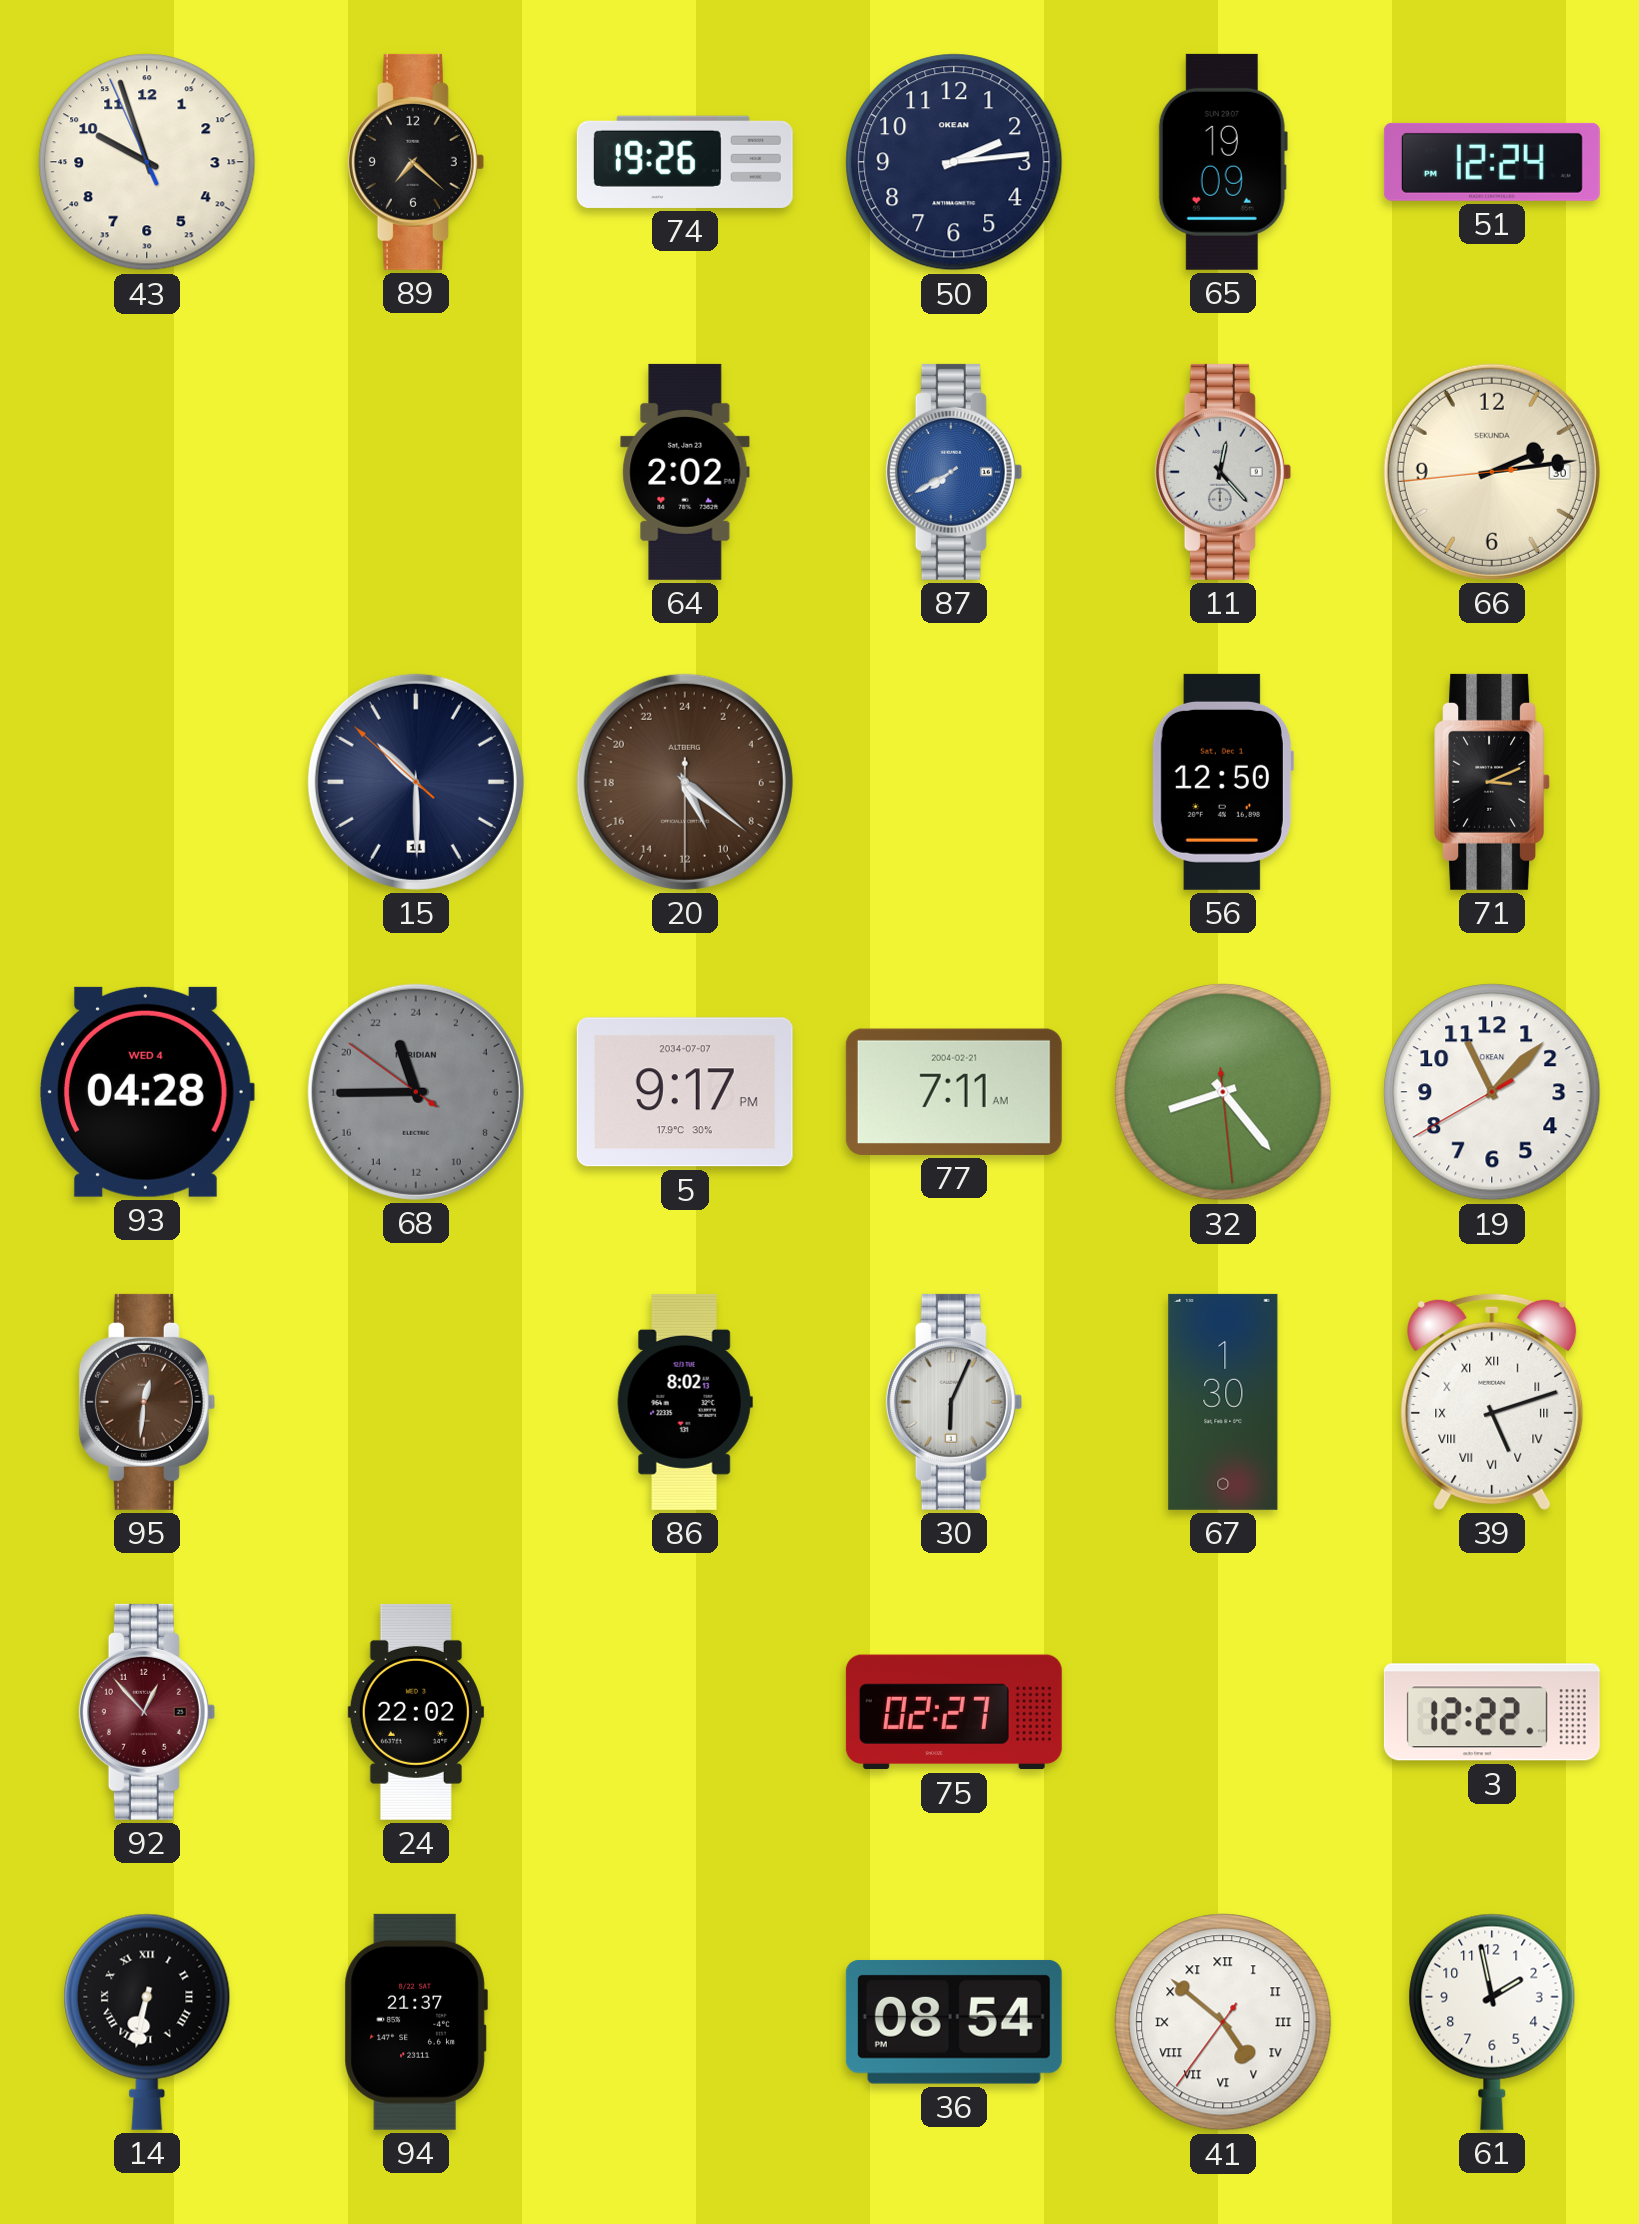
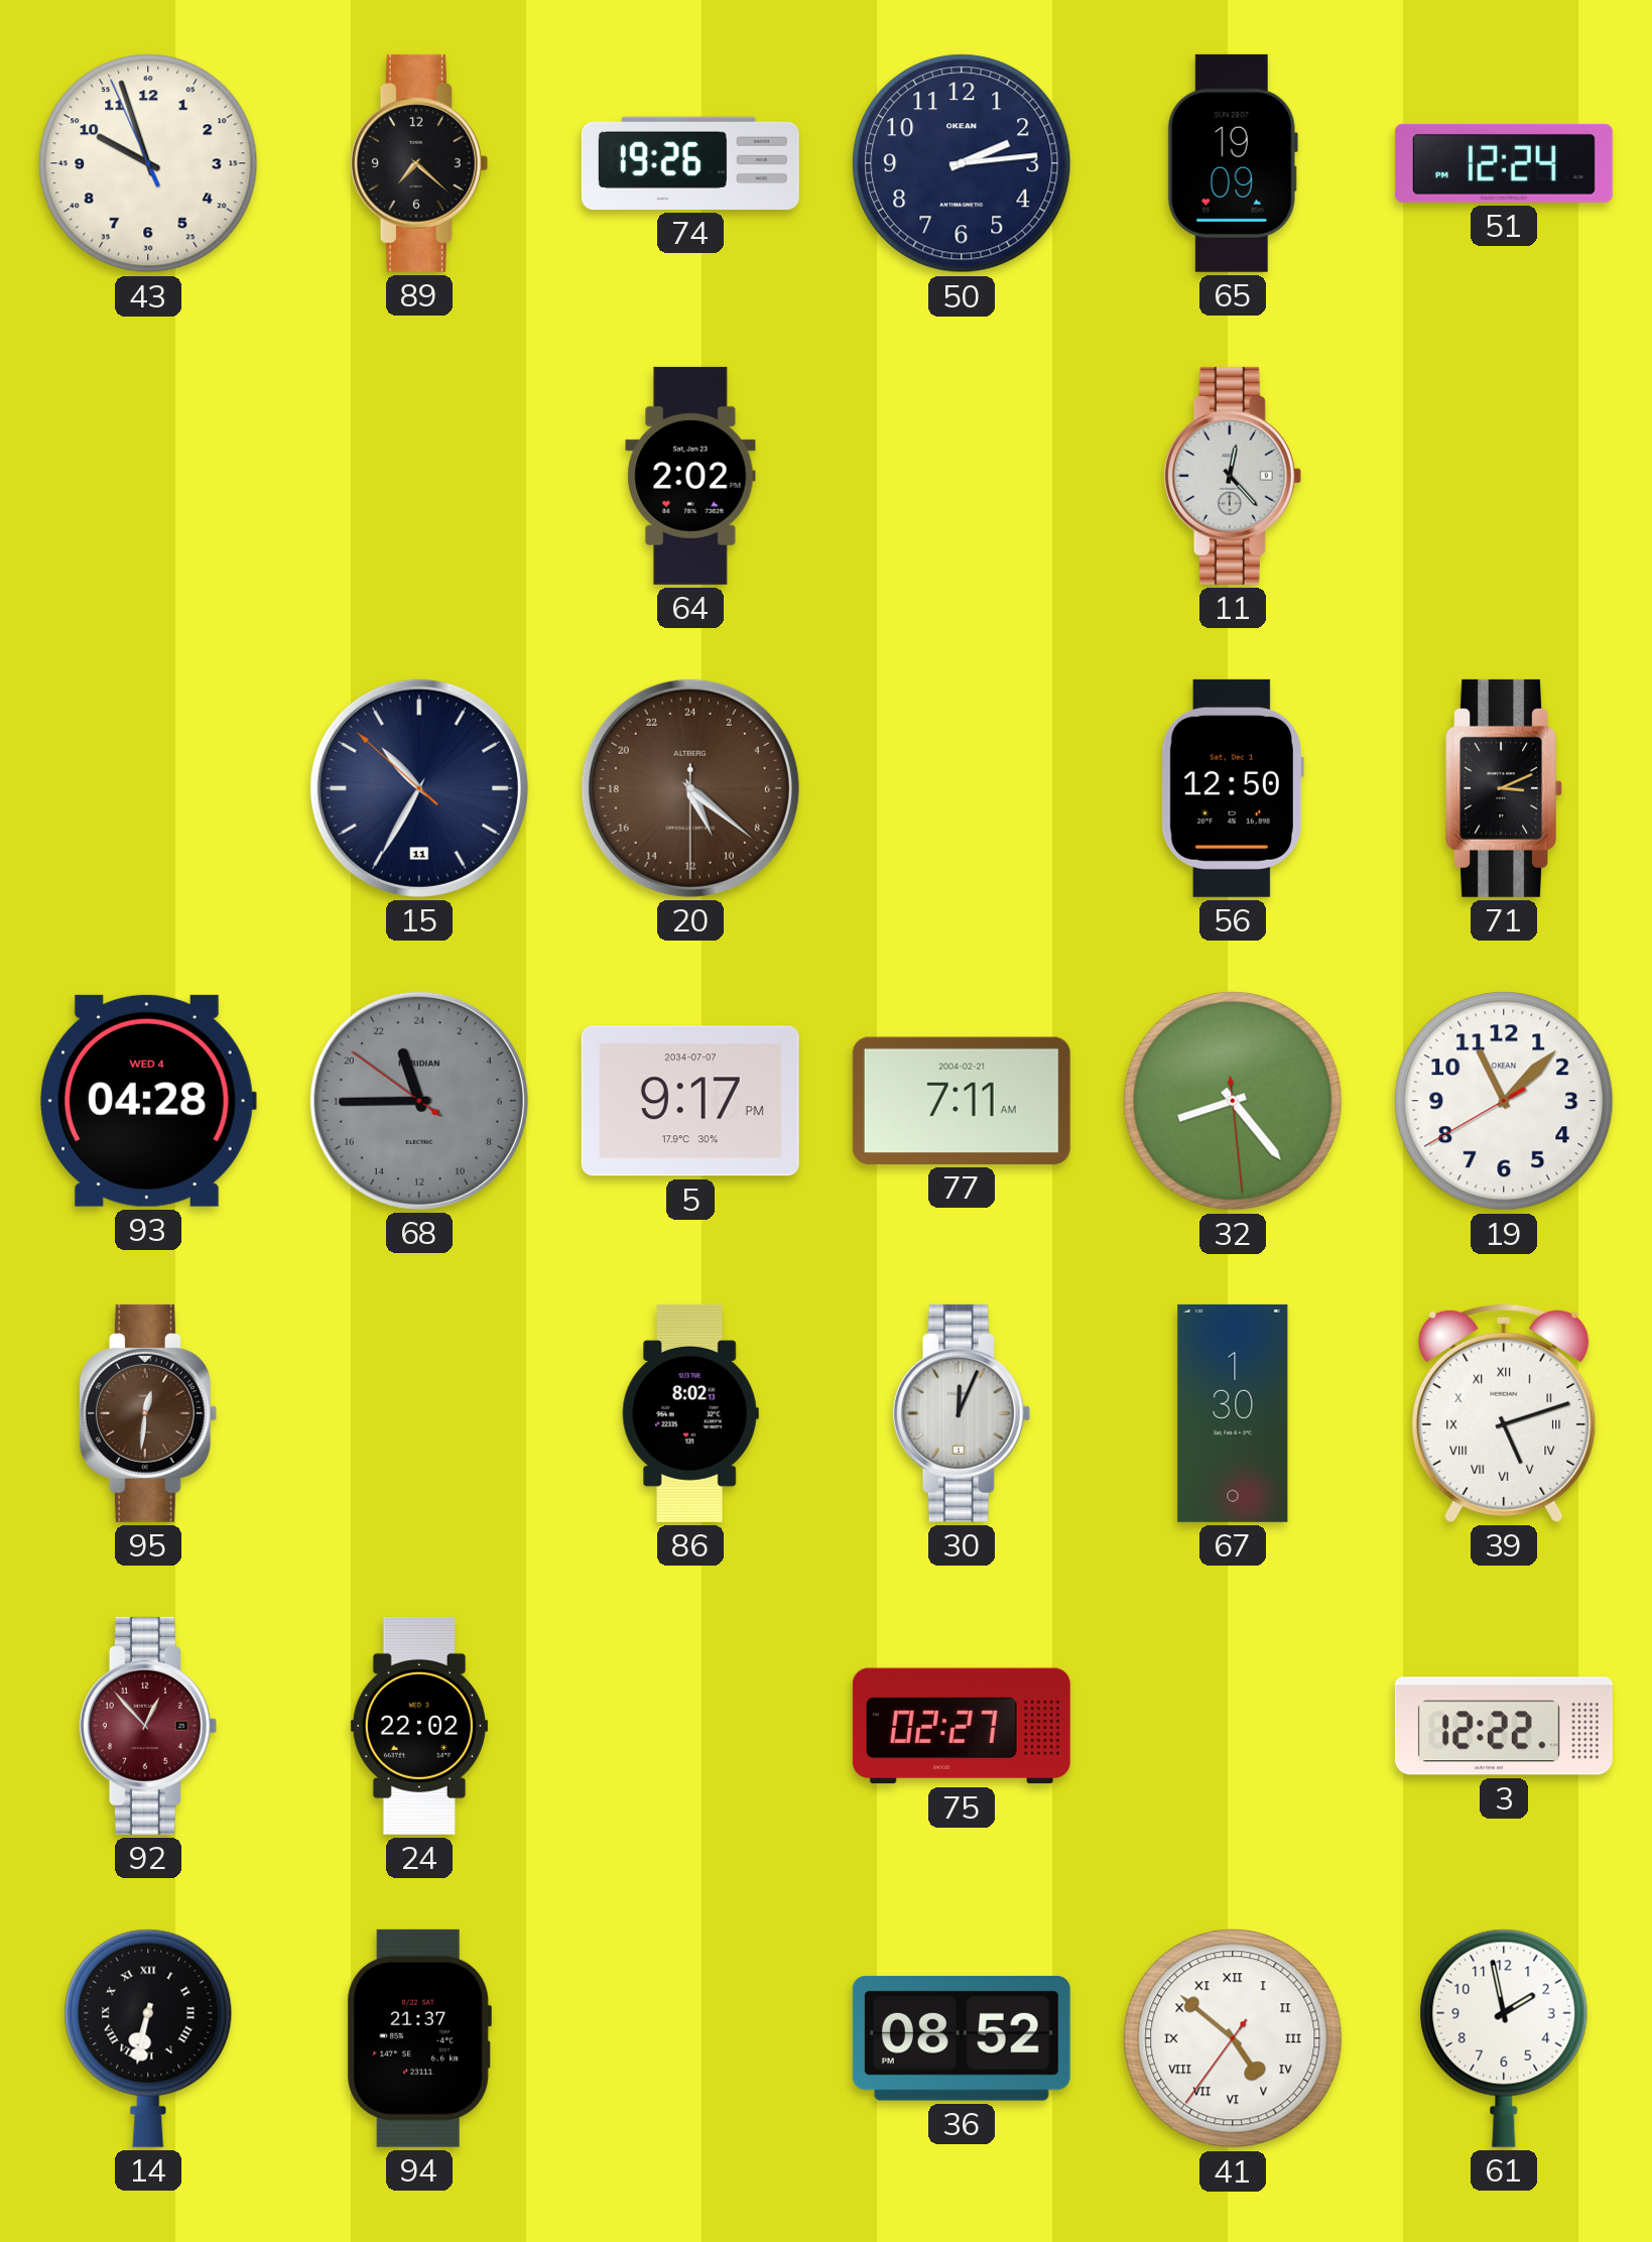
87: 7:40 -> none
66: 2:13 -> none
15: 10:29 -> 10:34
30: 6:04 -> 12:04
36: 08:54 -> 08:52
